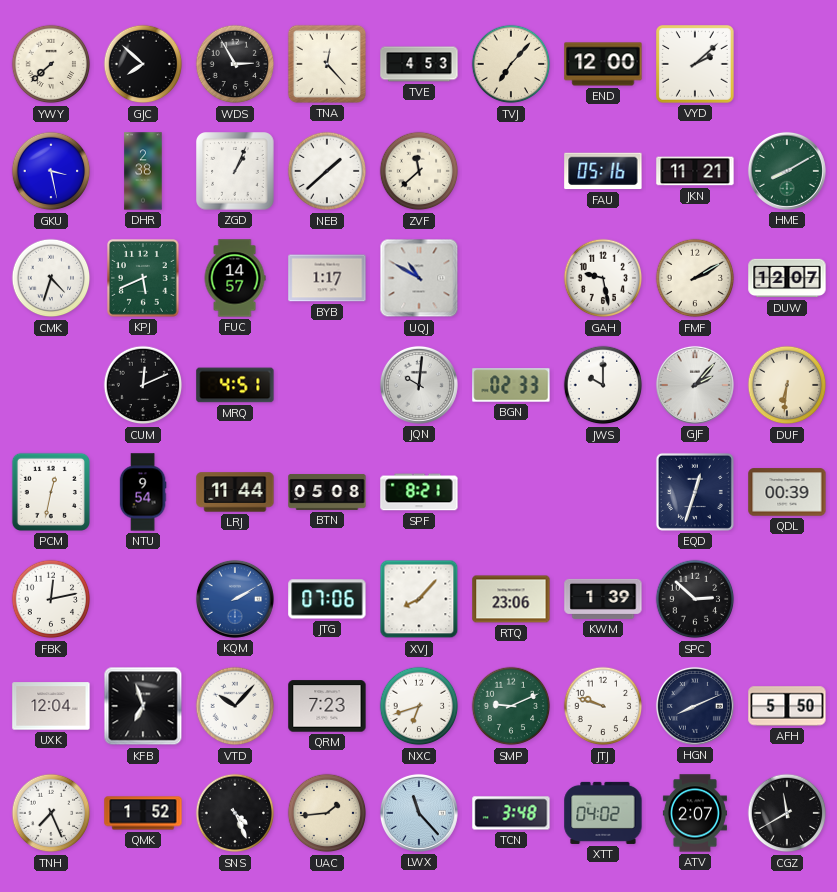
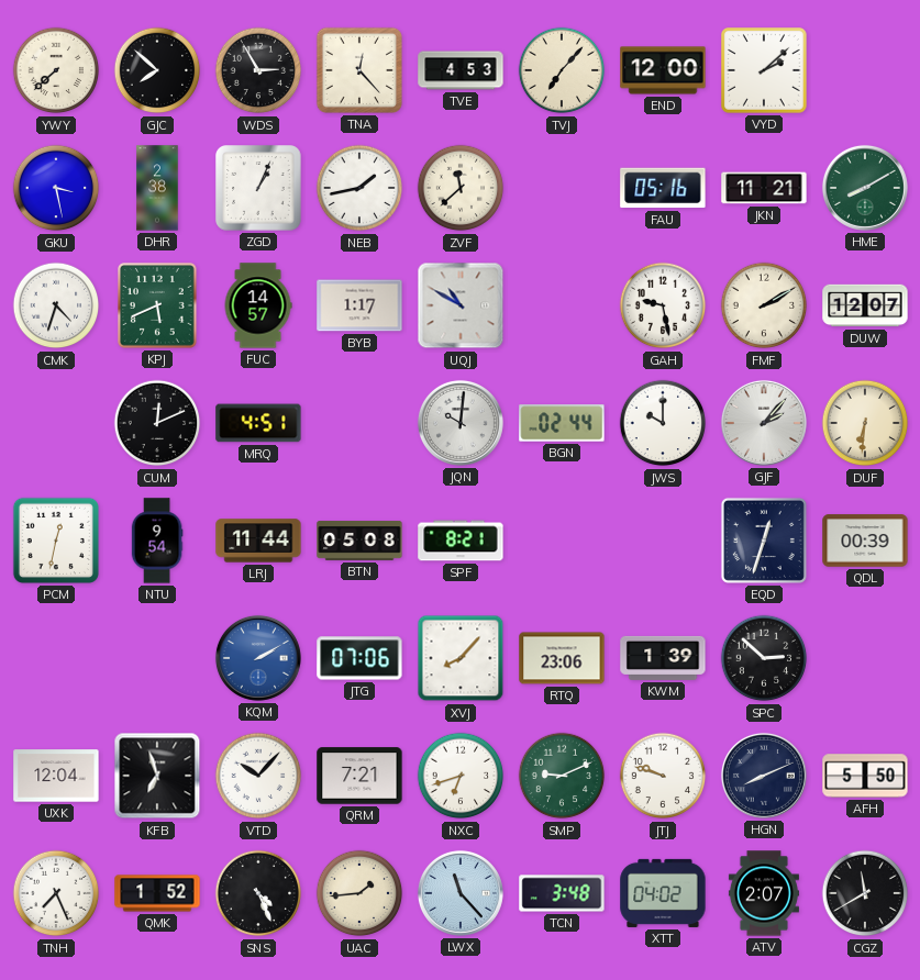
NEB: 1:38 -> 1:43
BGN: 02:33 -> 02:44
FBK: 12:13 -> none
QRM: 7:23 -> 7:21
